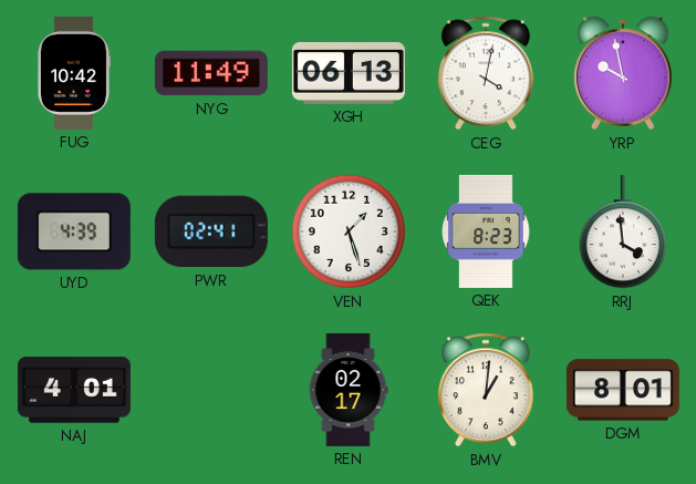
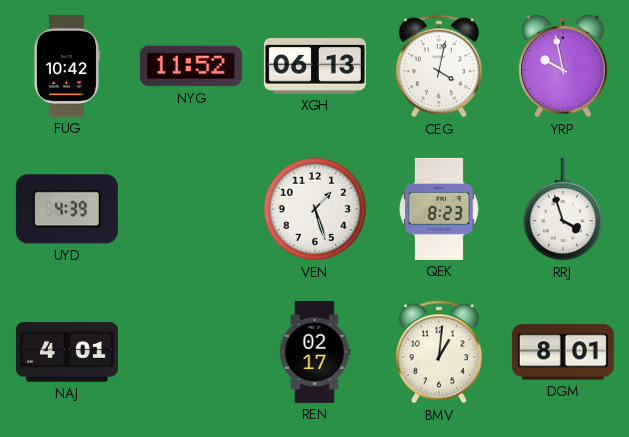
NYG: 11:49 -> 11:52
PWR: 02:41 -> none
RRJ: 3:59 -> 3:57
